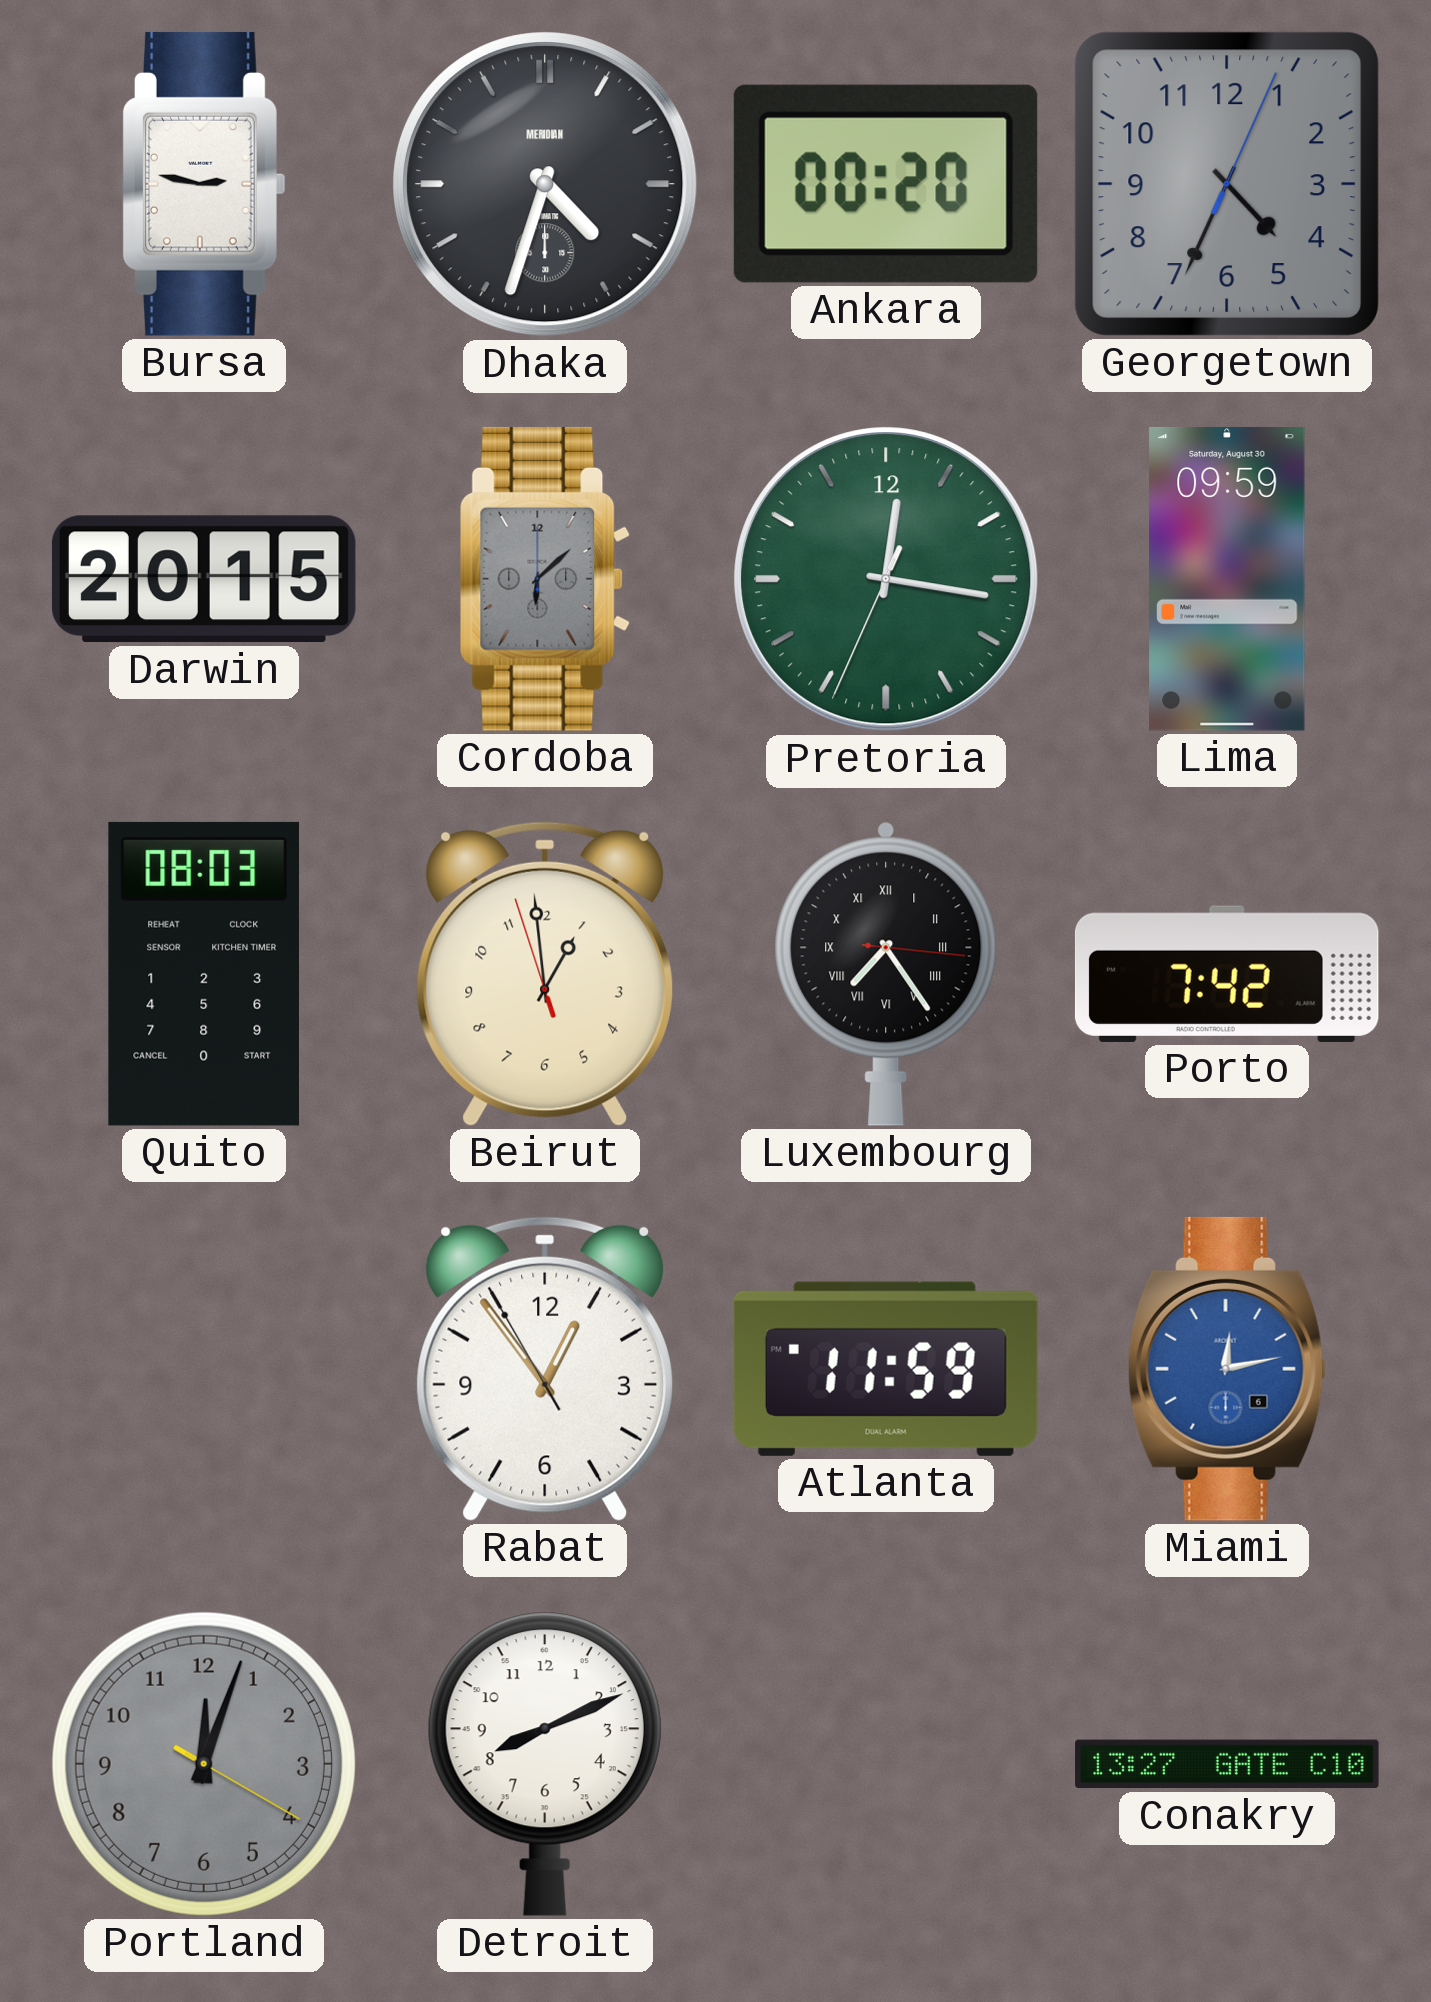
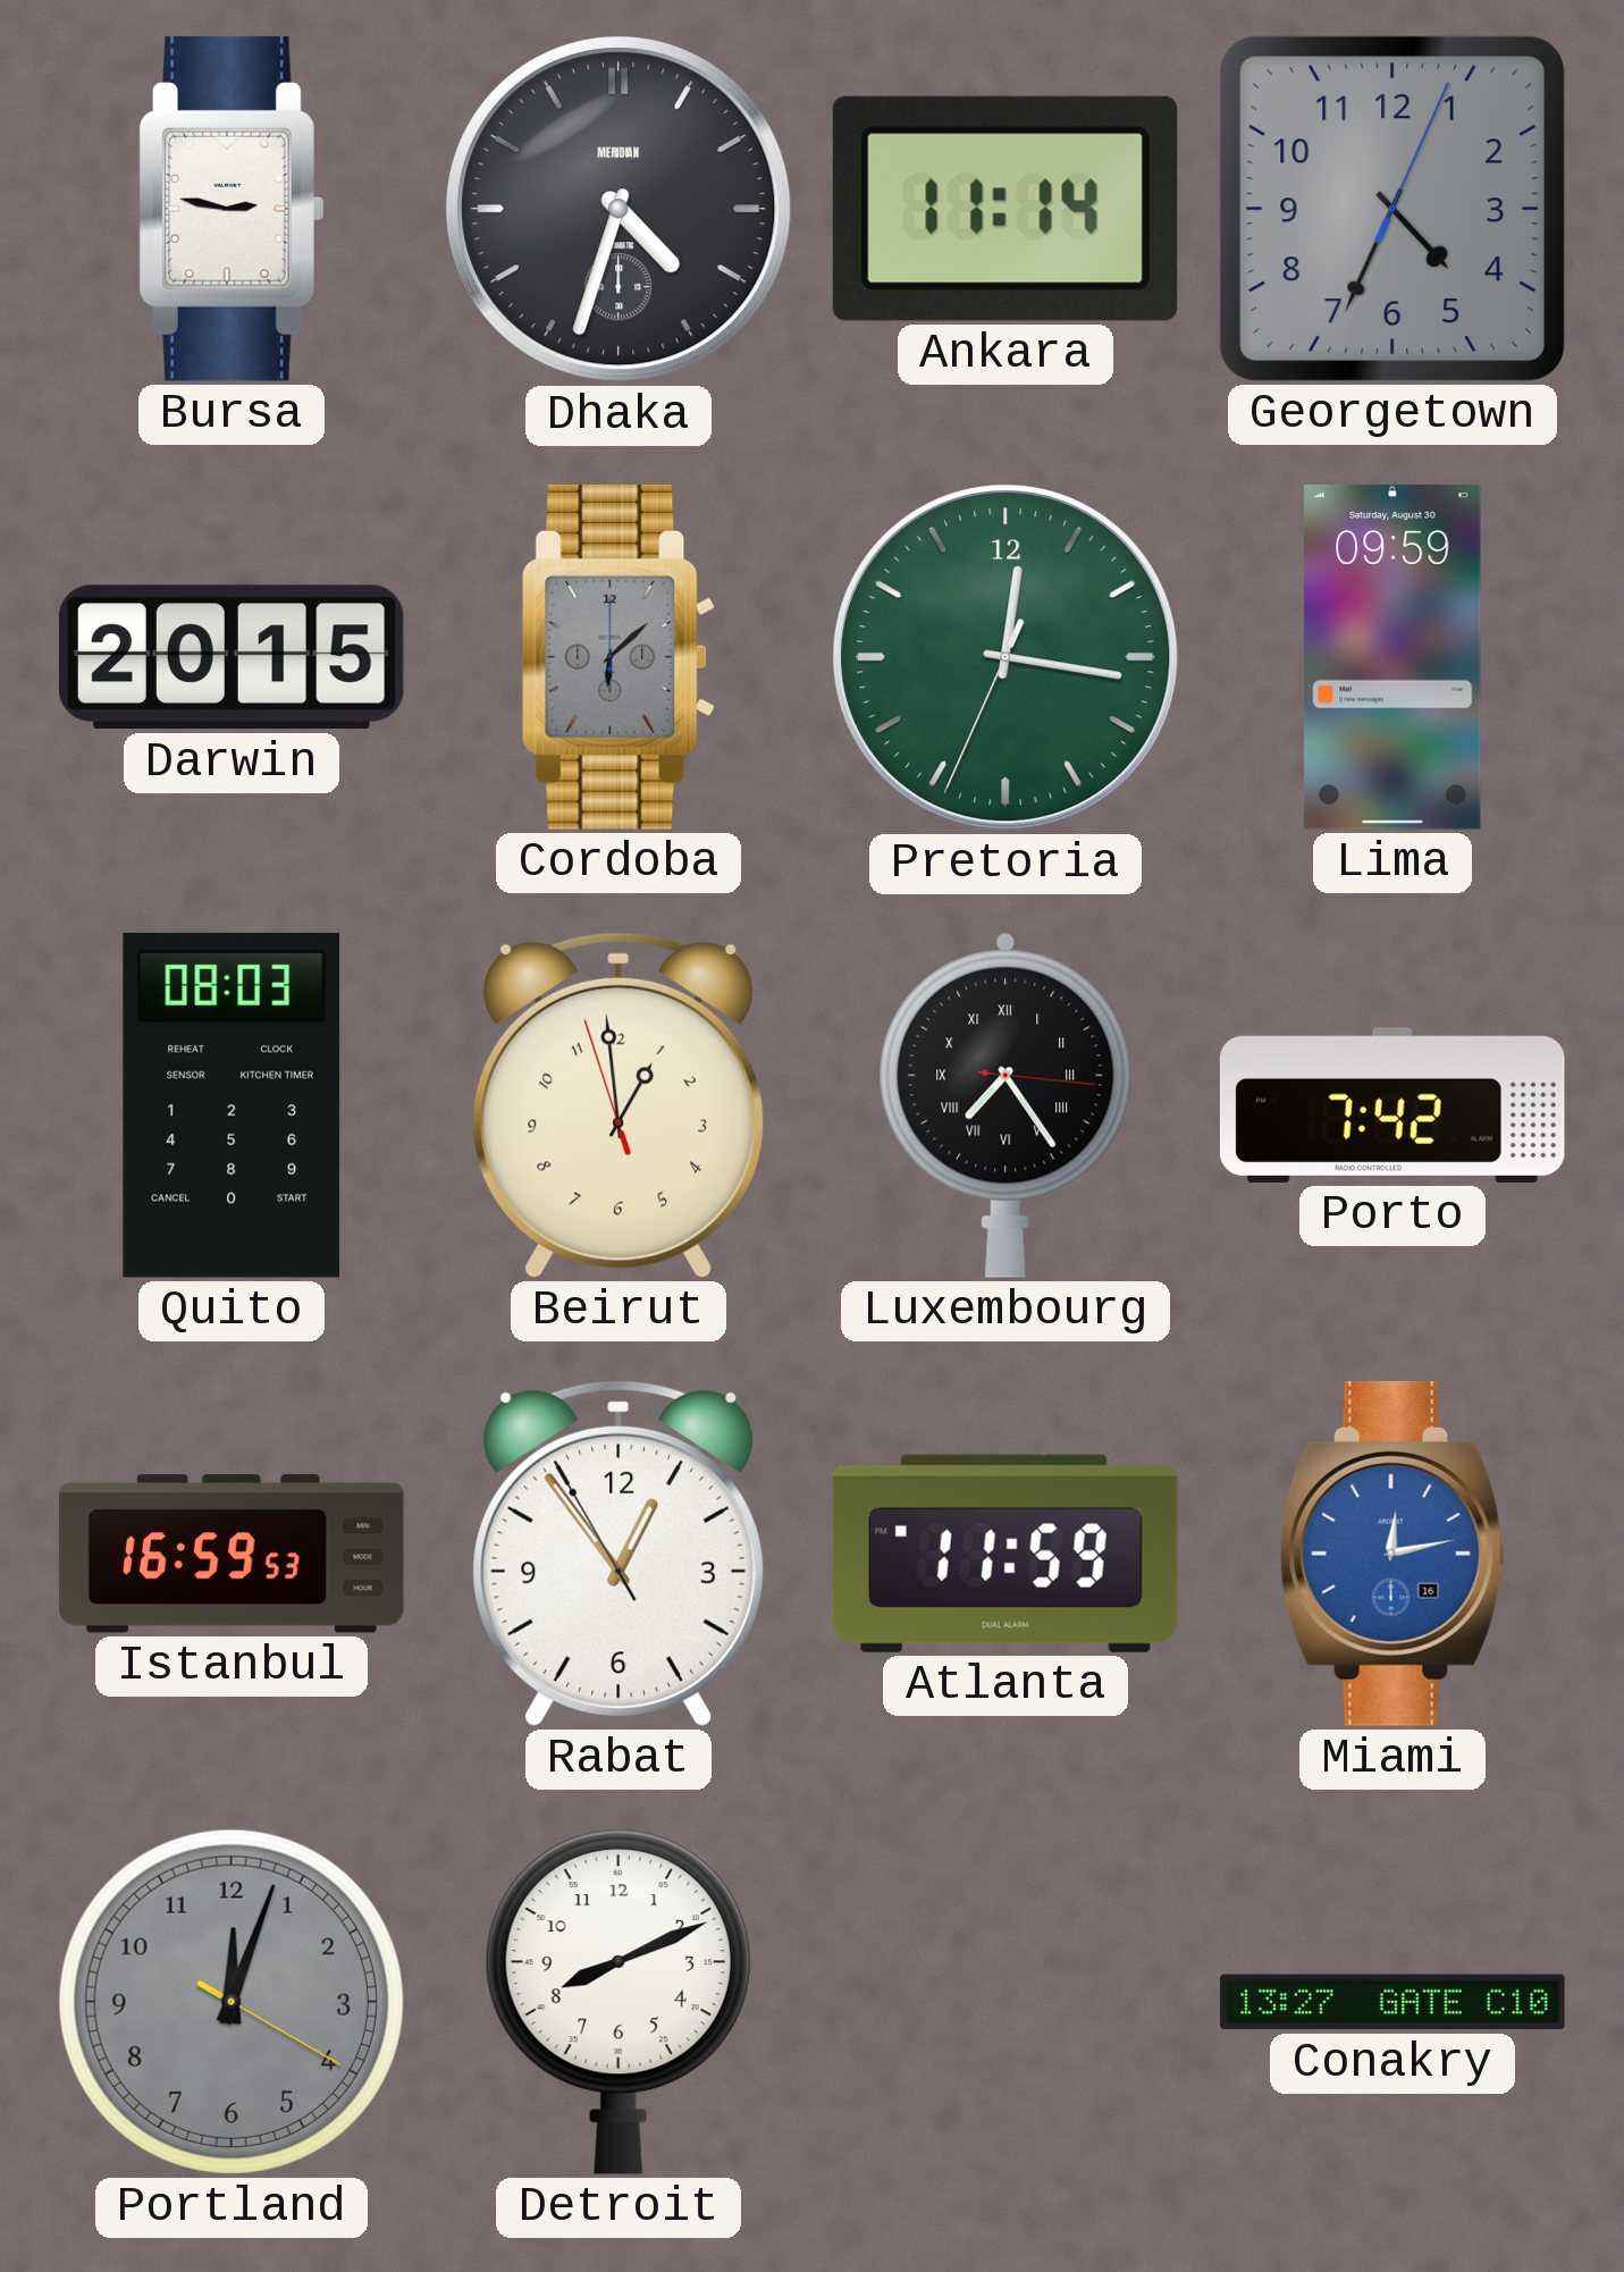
Ankara: 00:20 -> 11:14
Istanbul: none -> 16:59
Miami date: 6 -> 16
